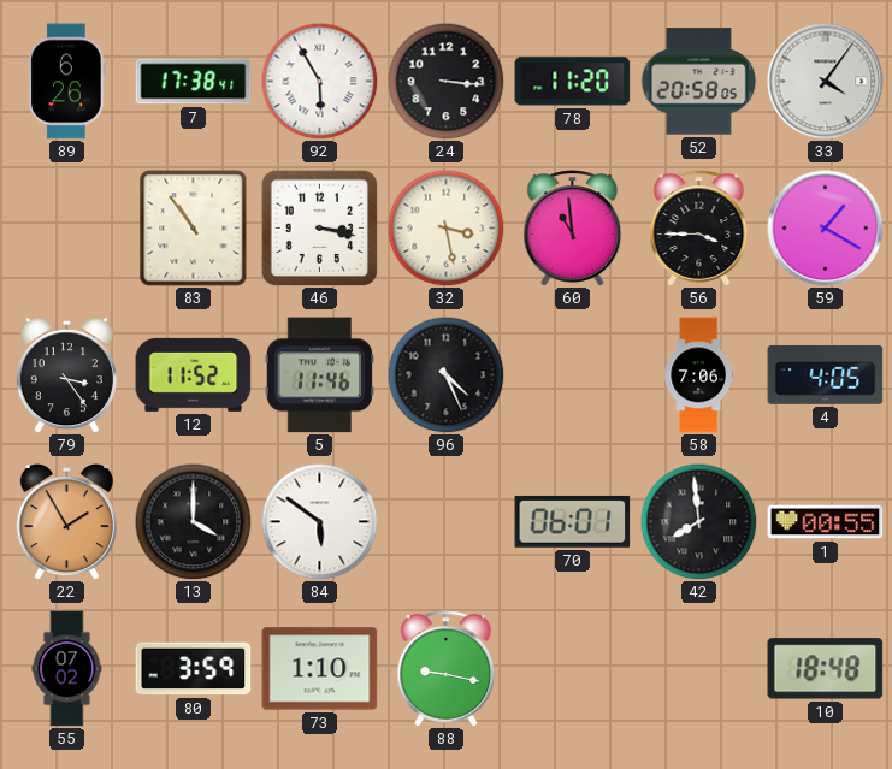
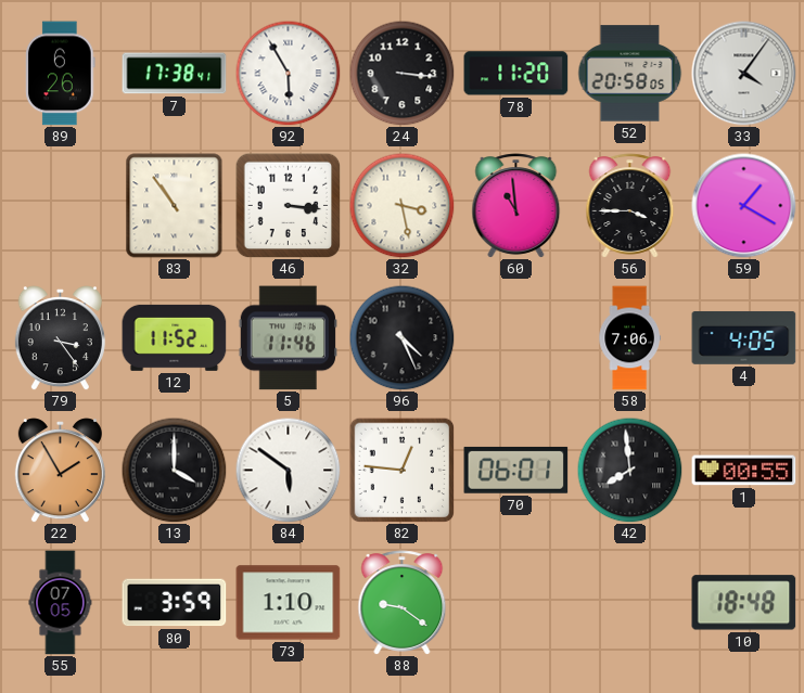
46: 3:17 -> 3:16
82: none -> 12:46
55: 07:02 -> 07:05
88: 9:17 -> 9:21
